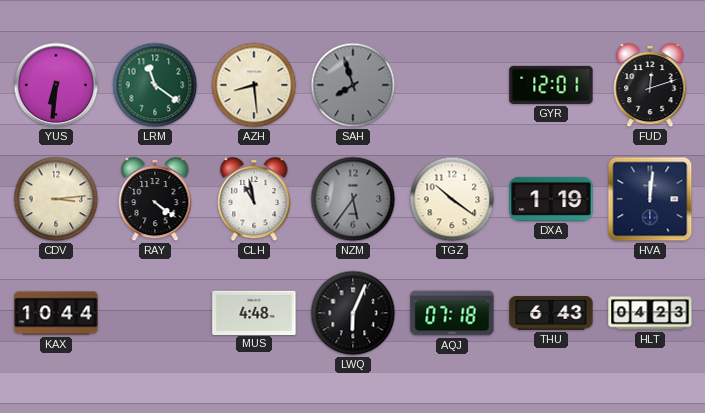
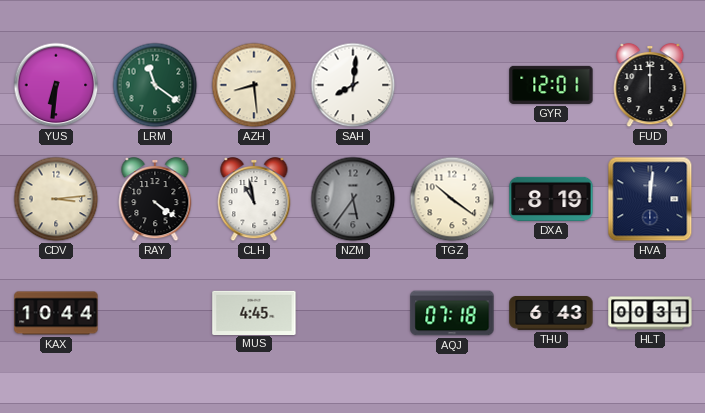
SAH: 7:57 -> 8:01
SAH dial: grey -> white
FUD: 12:12 -> 12:00
DXA: 1:19 -> 8:19
MUS: 4:48 -> 4:45
LWQ: 6:04 -> none
HLT: 04:23 -> 00:31
